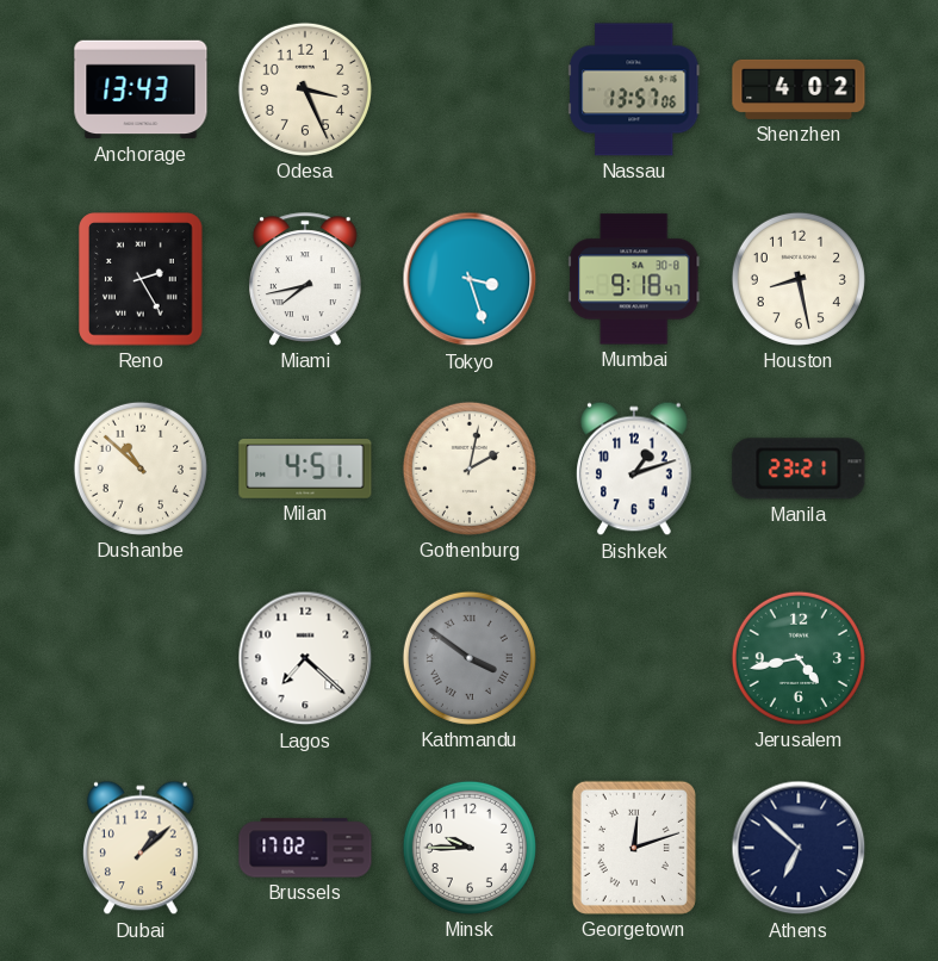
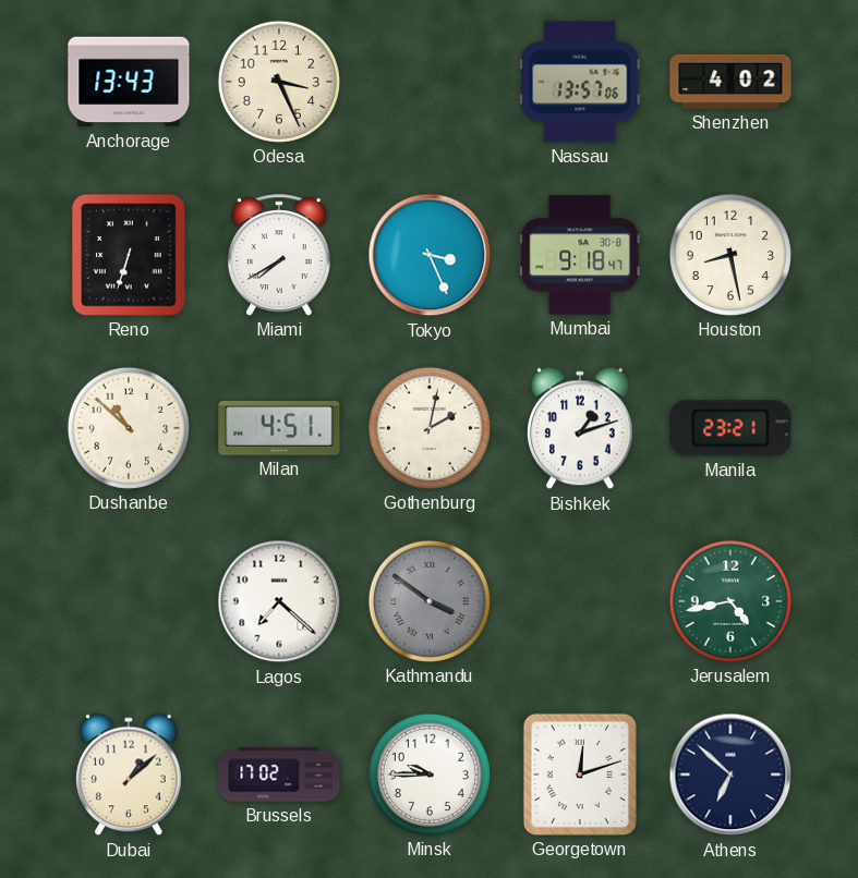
Reno: 2:25 -> 6:33
Miami: 7:43 -> 7:40
Tokyo: 3:27 -> 3:26
